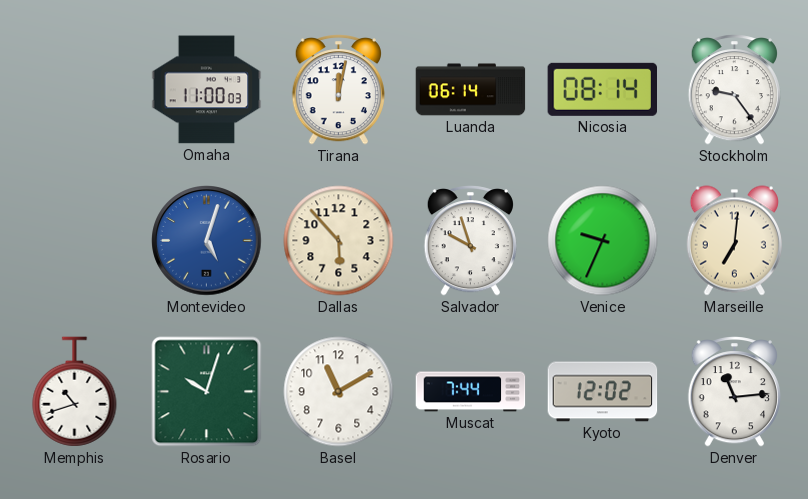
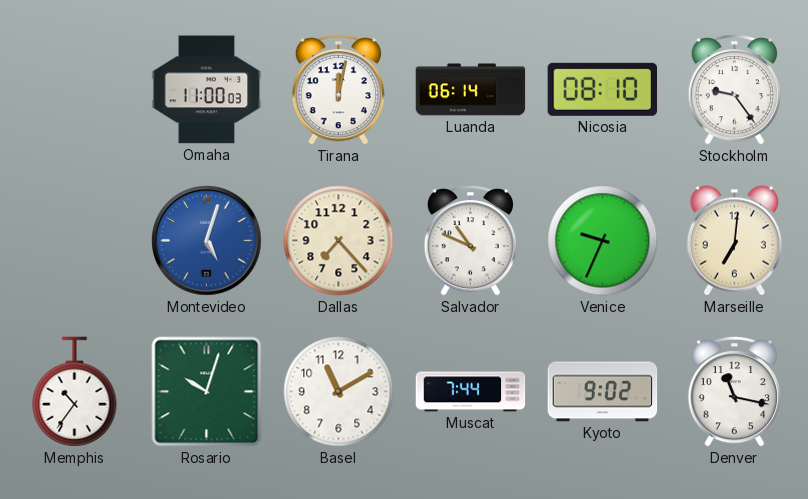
Nicosia: 08:14 -> 08:10
Dallas: 5:53 -> 7:23
Salvador: 9:57 -> 10:49
Memphis: 10:42 -> 10:36
Kyoto: 12:02 -> 9:02
Denver: 11:14 -> 11:17
